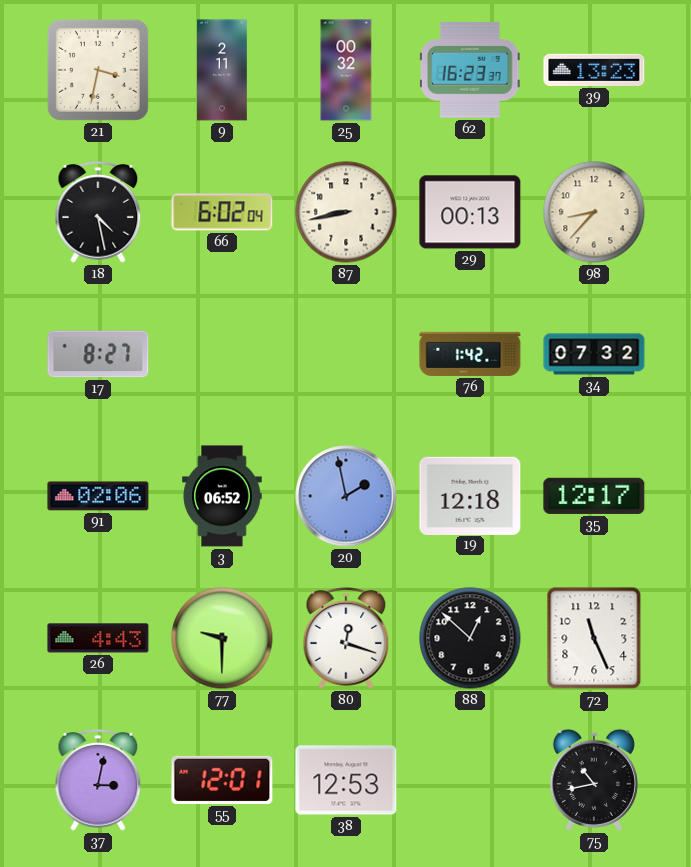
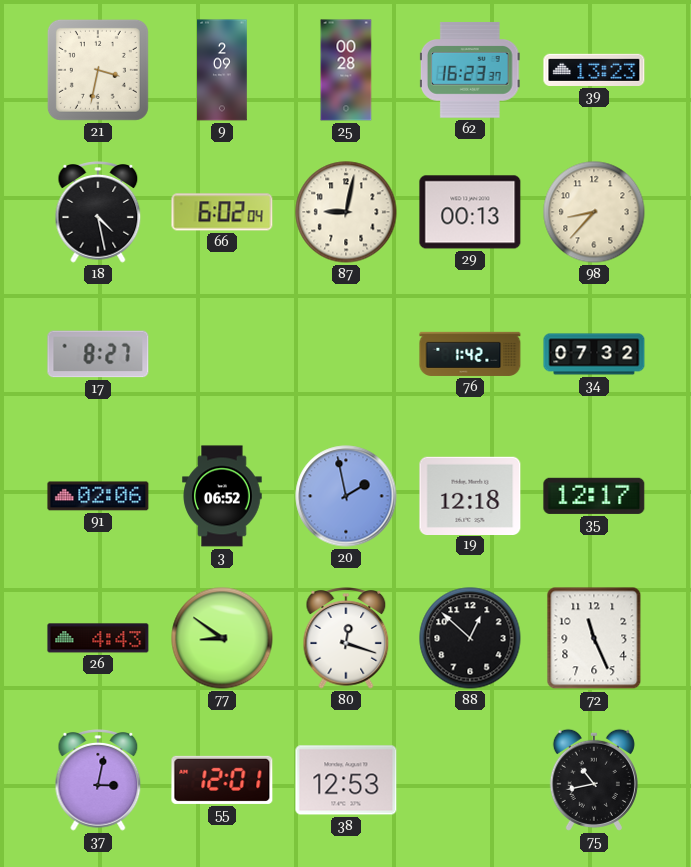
9: 2:11 -> 2:09
25: 00:32 -> 00:28
87: 8:43 -> 9:02
77: 9:30 -> 8:51
